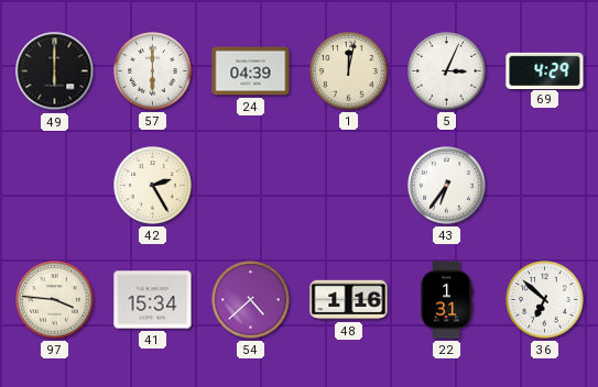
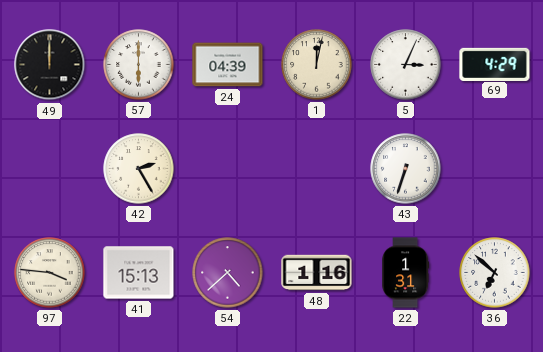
49: 6:00 -> 12:00
43: 6:36 -> 6:33
41: 15:34 -> 15:13
